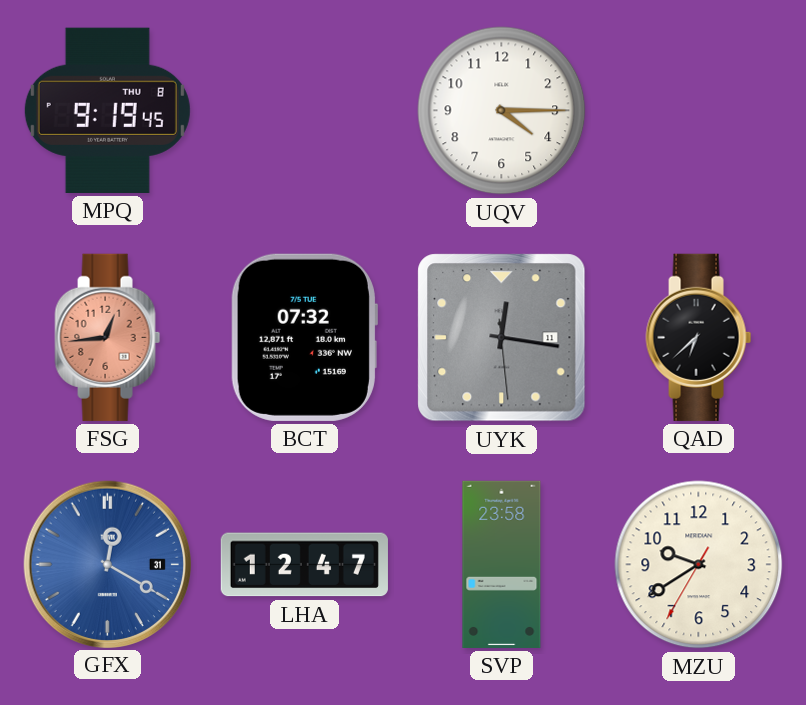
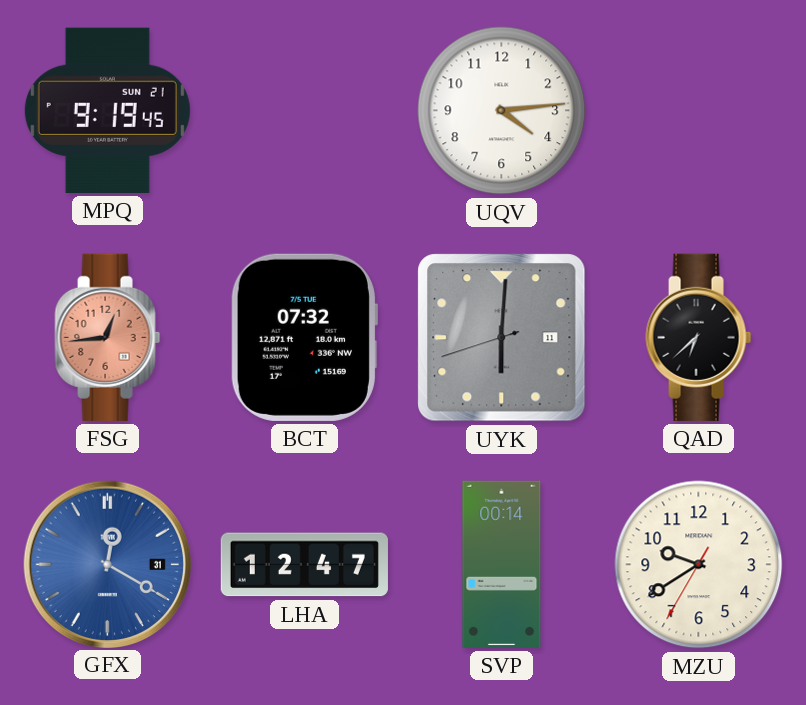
MPQ date: THU 8 -> SUN 21
UQV: 4:15 -> 4:14
UYK: 12:16 -> 6:00
SVP: 23:58 -> 00:14
